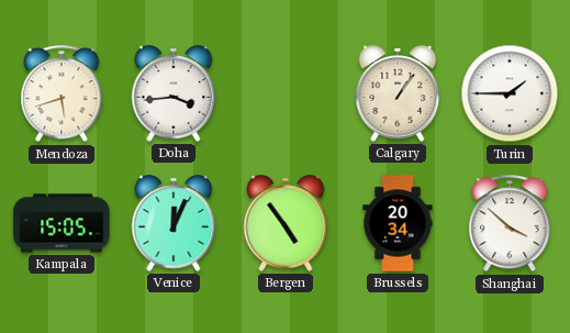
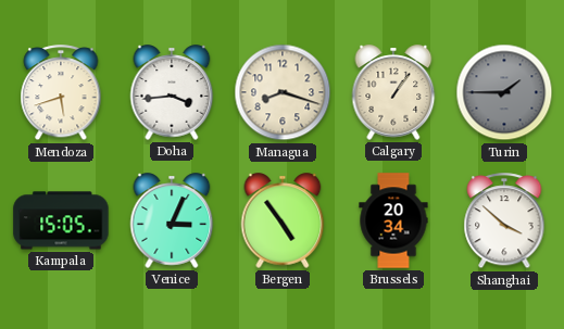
Managua: none -> 8:18
Turin dial: white -> grey
Venice: 12:04 -> 3:04
